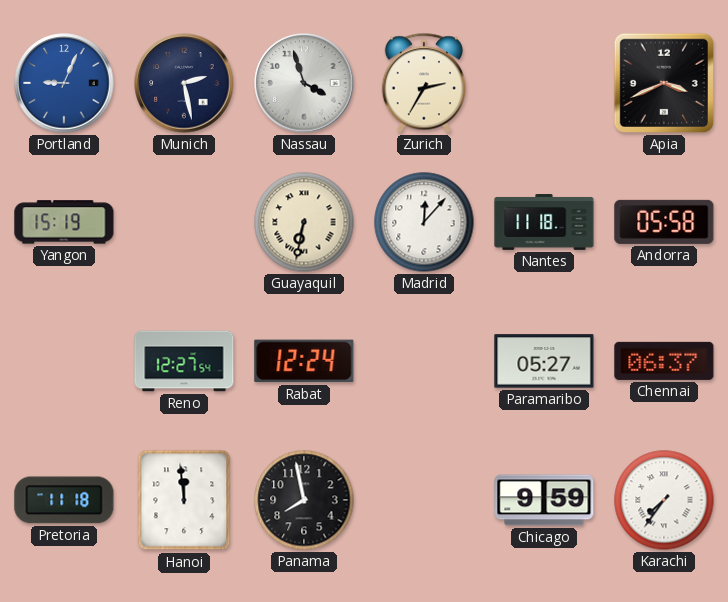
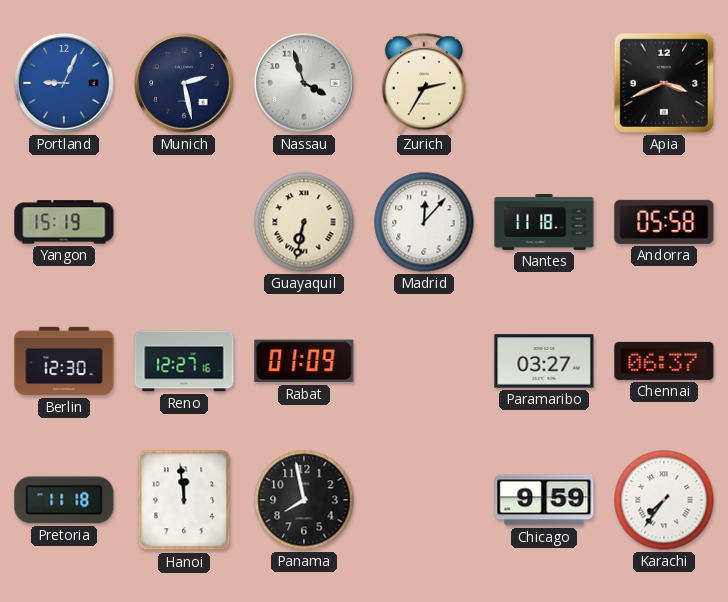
Berlin: none -> 12:30
Reno: 12:27:54 -> 12:27:16
Rabat: 12:24 -> 01:09
Paramaribo: 05:27 -> 03:27
